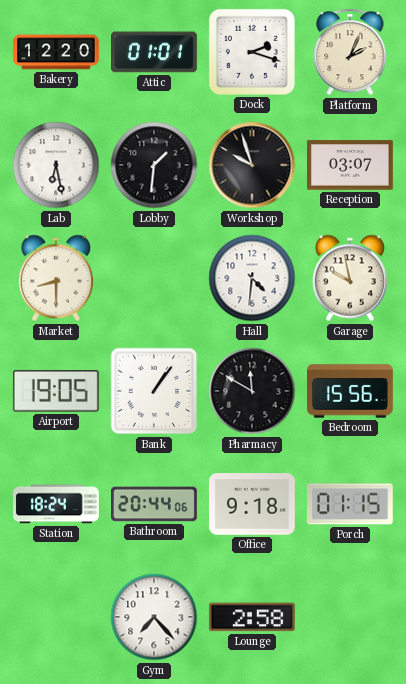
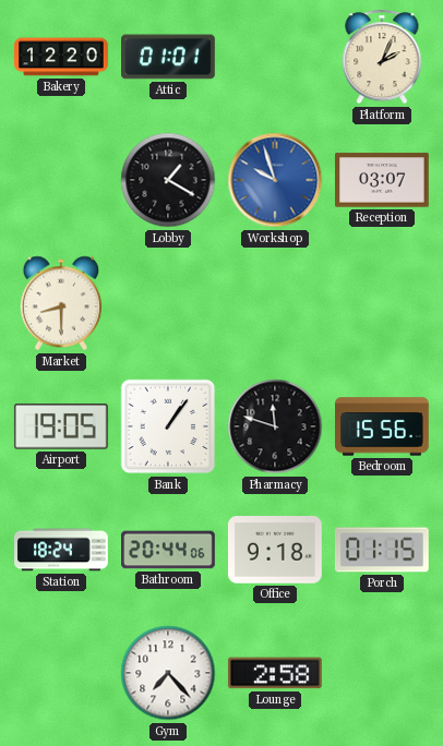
Dock: 2:18 -> none
Lab: 6:28 -> none
Lobby: 1:31 -> 1:20
Workshop dial: black -> blue
Hall: 4:31 -> none
Garage: 9:58 -> none
Pharmacy: 11:50 -> 11:48
